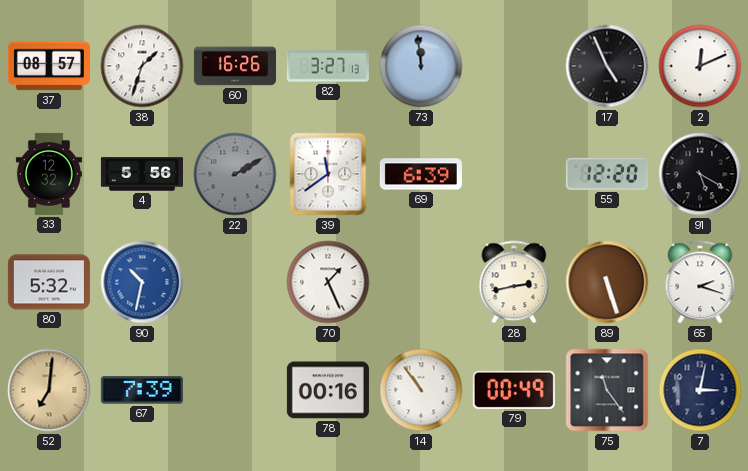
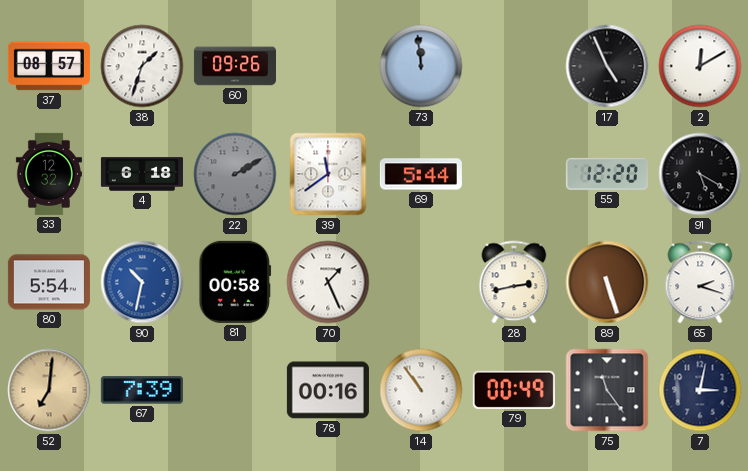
60: 16:26 -> 09:26
82: 3:27 -> none
2: 12:11 -> 12:10
4: 5:56 -> 6:18
69: 6:39 -> 5:44
80: 5:32 -> 5:54
81: none -> 00:58
